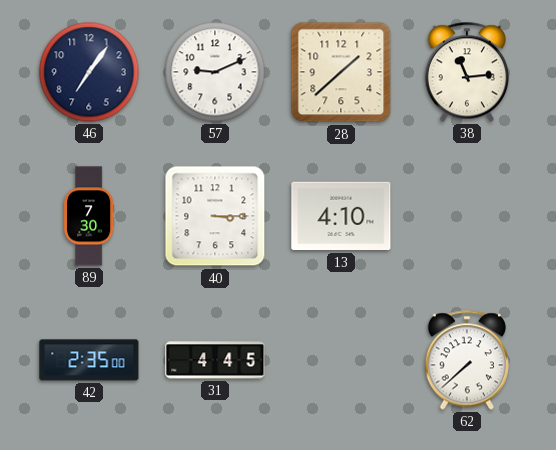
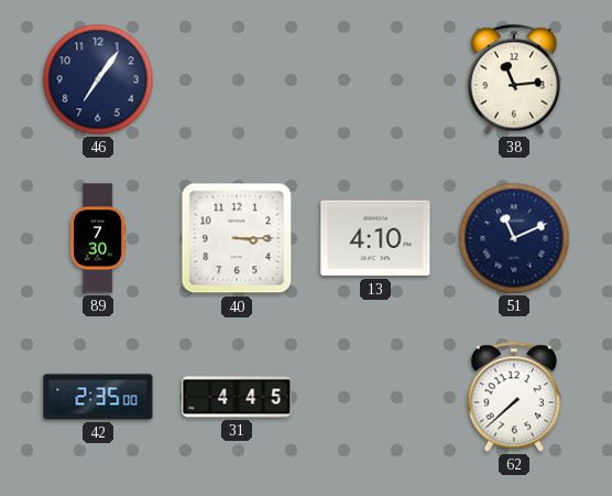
57: 9:11 -> none
28: 1:38 -> none
51: none -> 11:11
